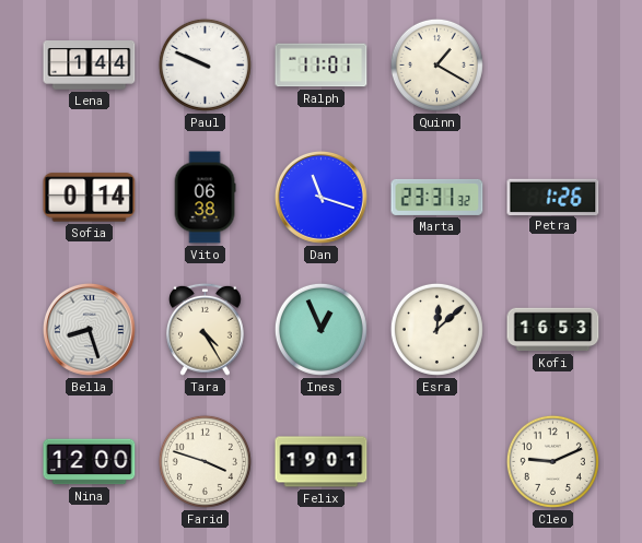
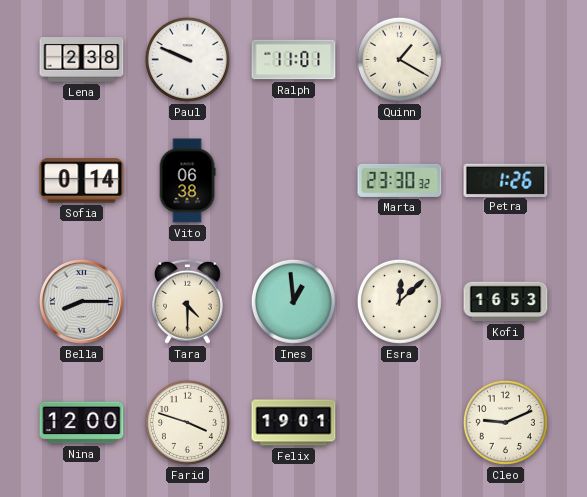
Lena: 1:44 -> 2:38
Dan: 11:18 -> none
Marta: 23:31 -> 23:30
Bella: 8:27 -> 8:15
Tara: 4:25 -> 4:30
Ines: 12:56 -> 12:59
